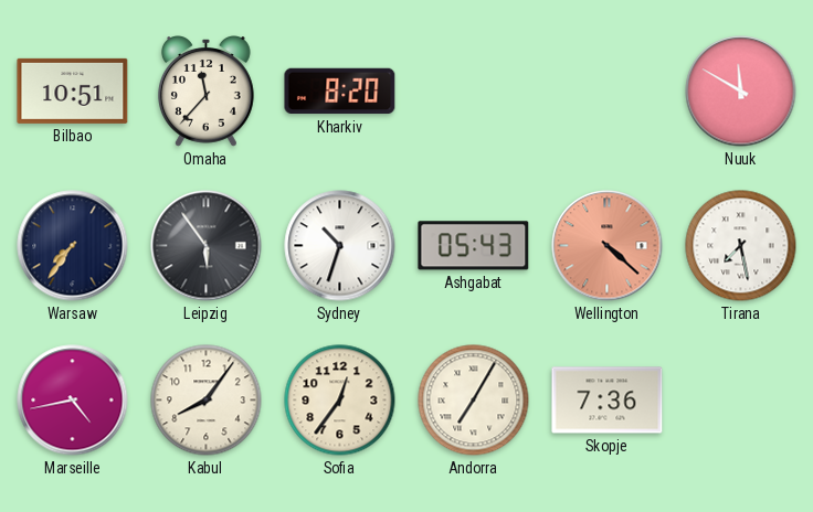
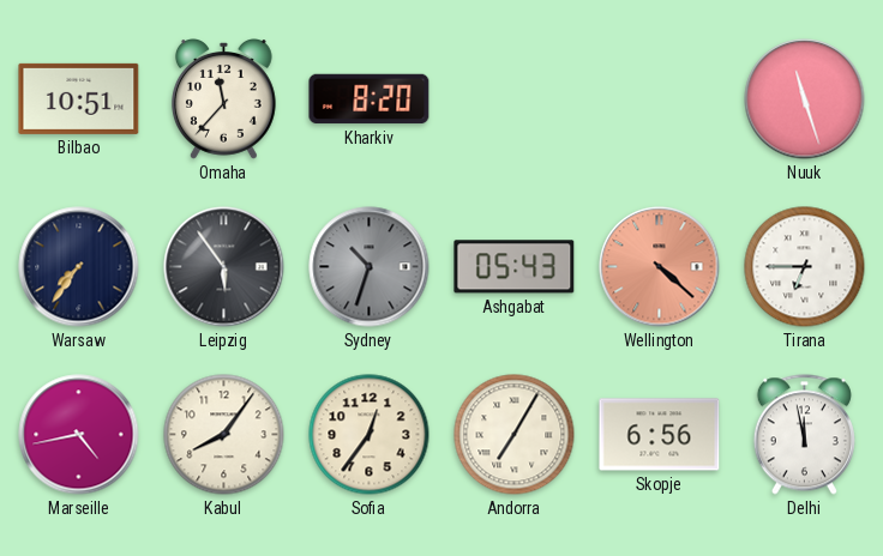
Nuuk: 11:50 -> 11:27
Sydney dial: white -> grey
Tirana: 7:28 -> 6:45
Skopje: 7:36 -> 6:56
Delhi: none -> 11:58
